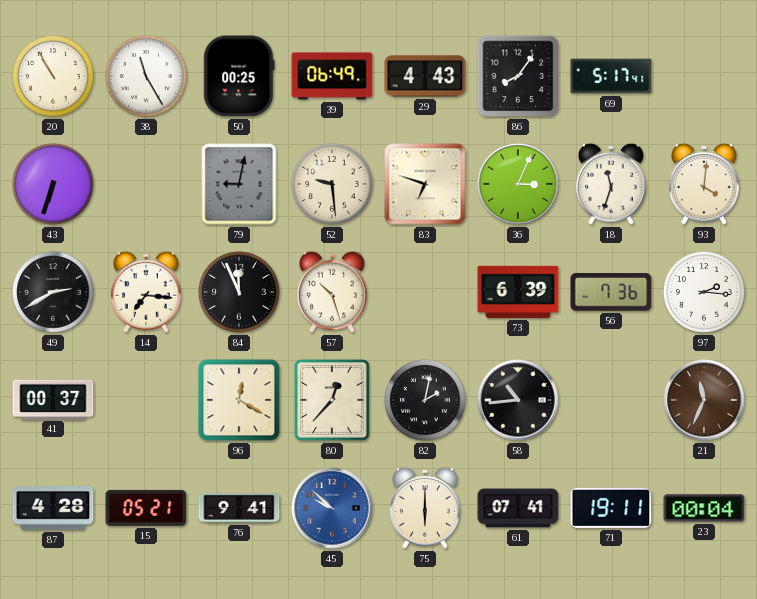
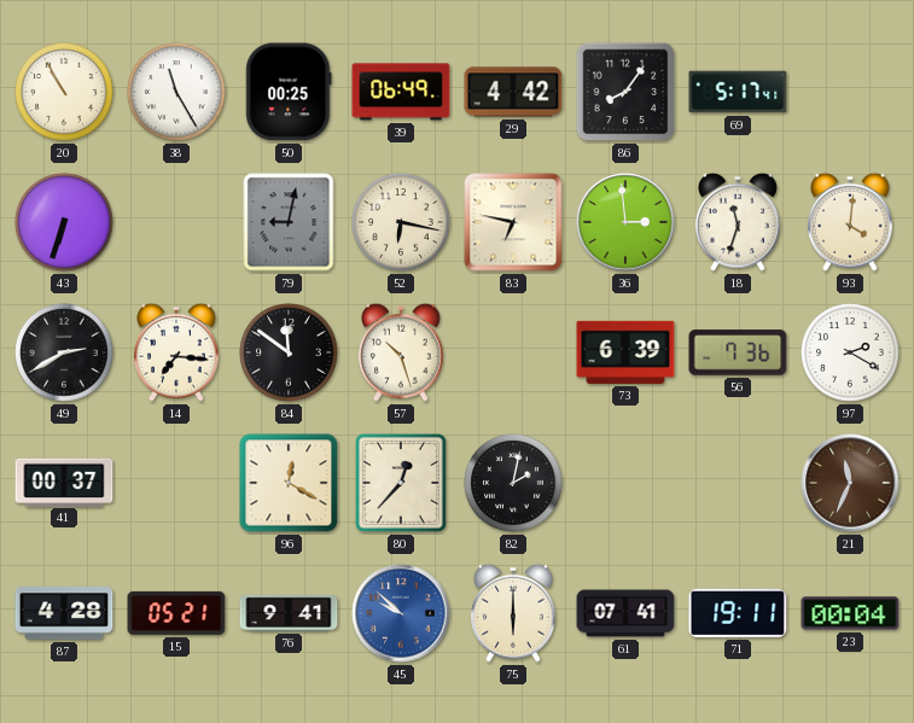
29: 4:43 -> 4:42
52: 9:29 -> 6:17
83: 6:48 -> 6:47
36: 3:04 -> 2:59
84: 11:56 -> 11:51
97: 2:16 -> 2:20
58: 10:44 -> none
